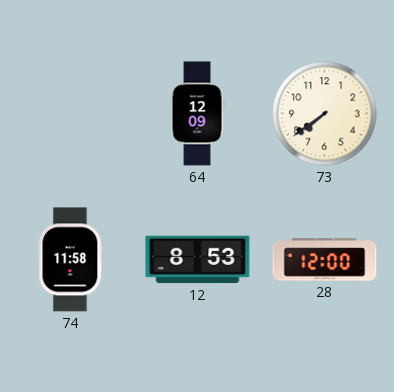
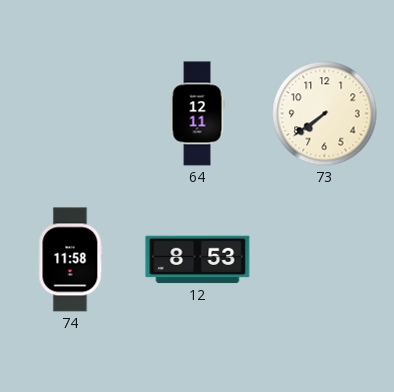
64: 12:09 -> 12:11
28: 12:00 -> none
